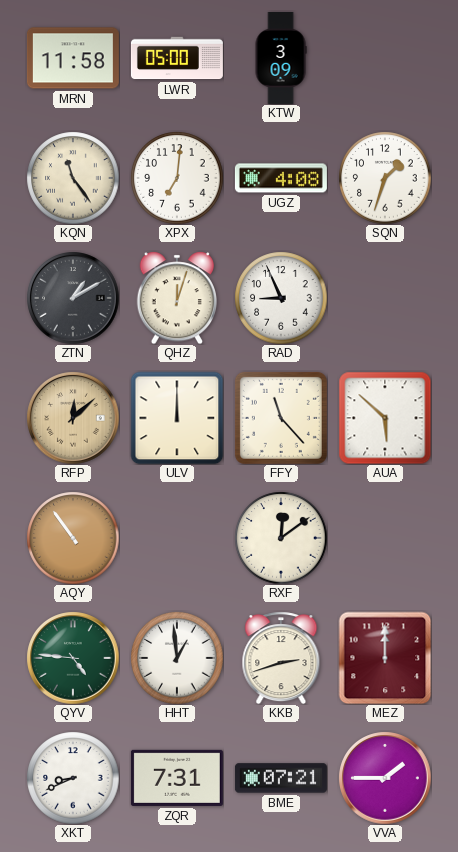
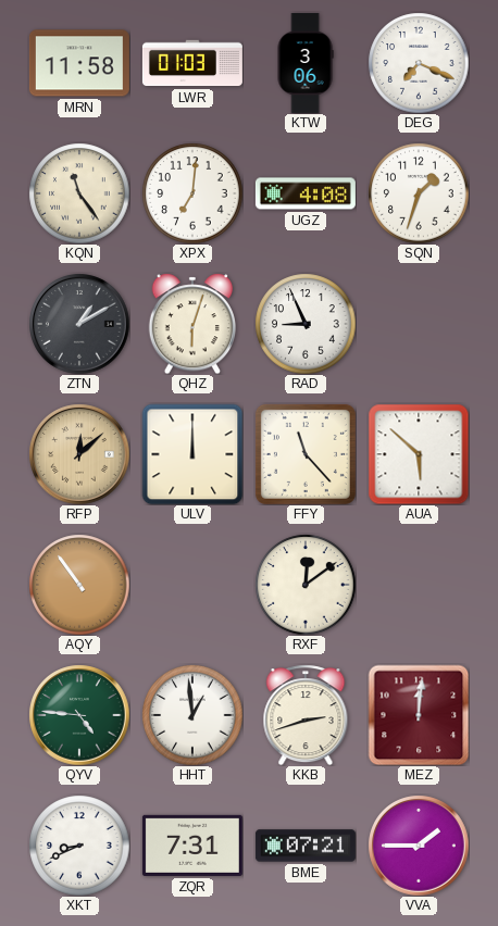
LWR: 05:00 -> 01:03
KTW: 3:09 -> 3:06
DEG: none -> 7:19
QHZ: 12:03 -> 6:03
MEZ: 12:00 -> 12:01
